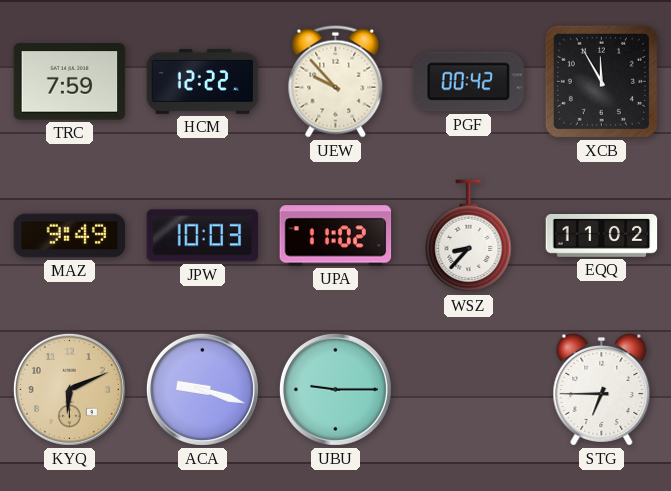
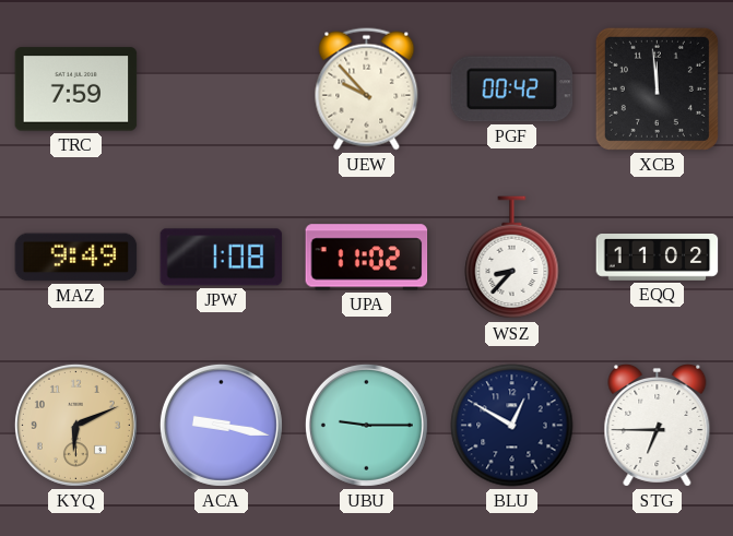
HCM: 12:22 -> none
XCB: 11:55 -> 11:59
JPW: 10:03 -> 1:08
ACA: 9:18 -> 9:17
BLU: none -> 12:50
